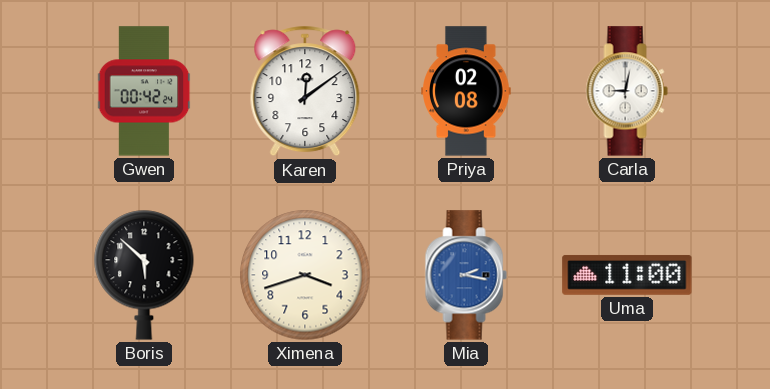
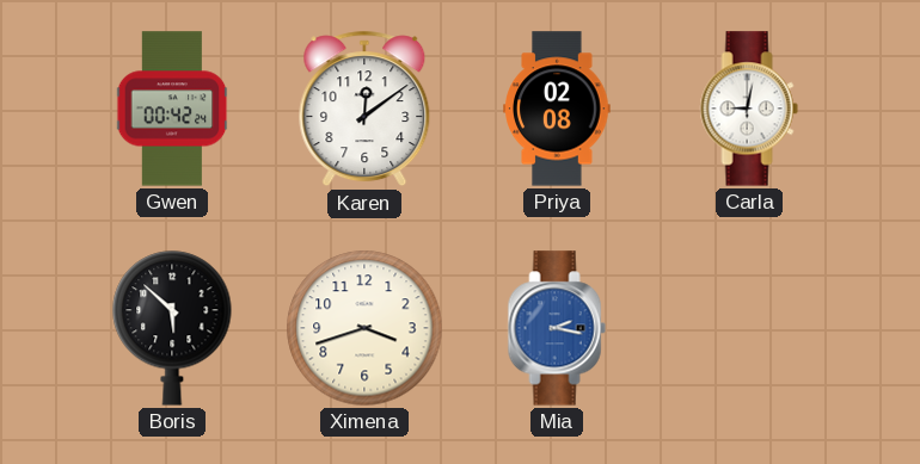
Uma: 11:00 -> none
